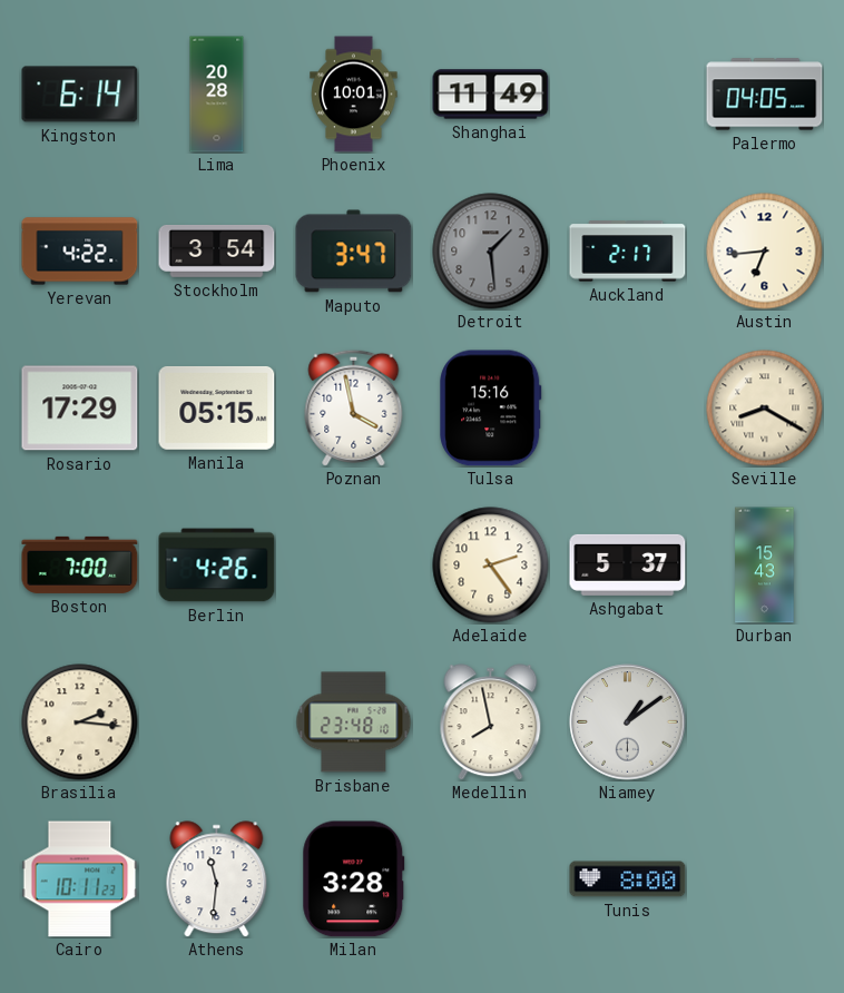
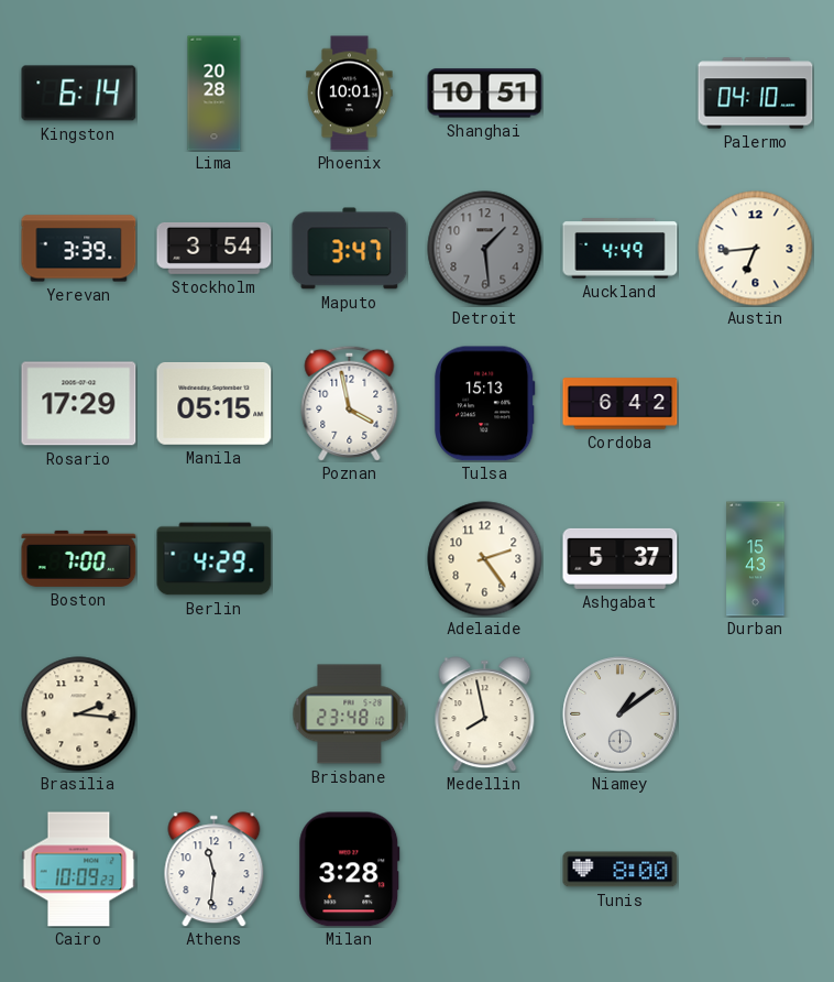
Shanghai: 11:49 -> 10:51
Palermo: 04:05 -> 04:10
Yerevan: 4:22 -> 3:39
Auckland: 2:17 -> 4:49
Tulsa: 15:16 -> 15:13
Cordoba: none -> 6:42
Seville: 8:20 -> none
Berlin: 4:26 -> 4:29
Cairo: 10:11 -> 10:09
